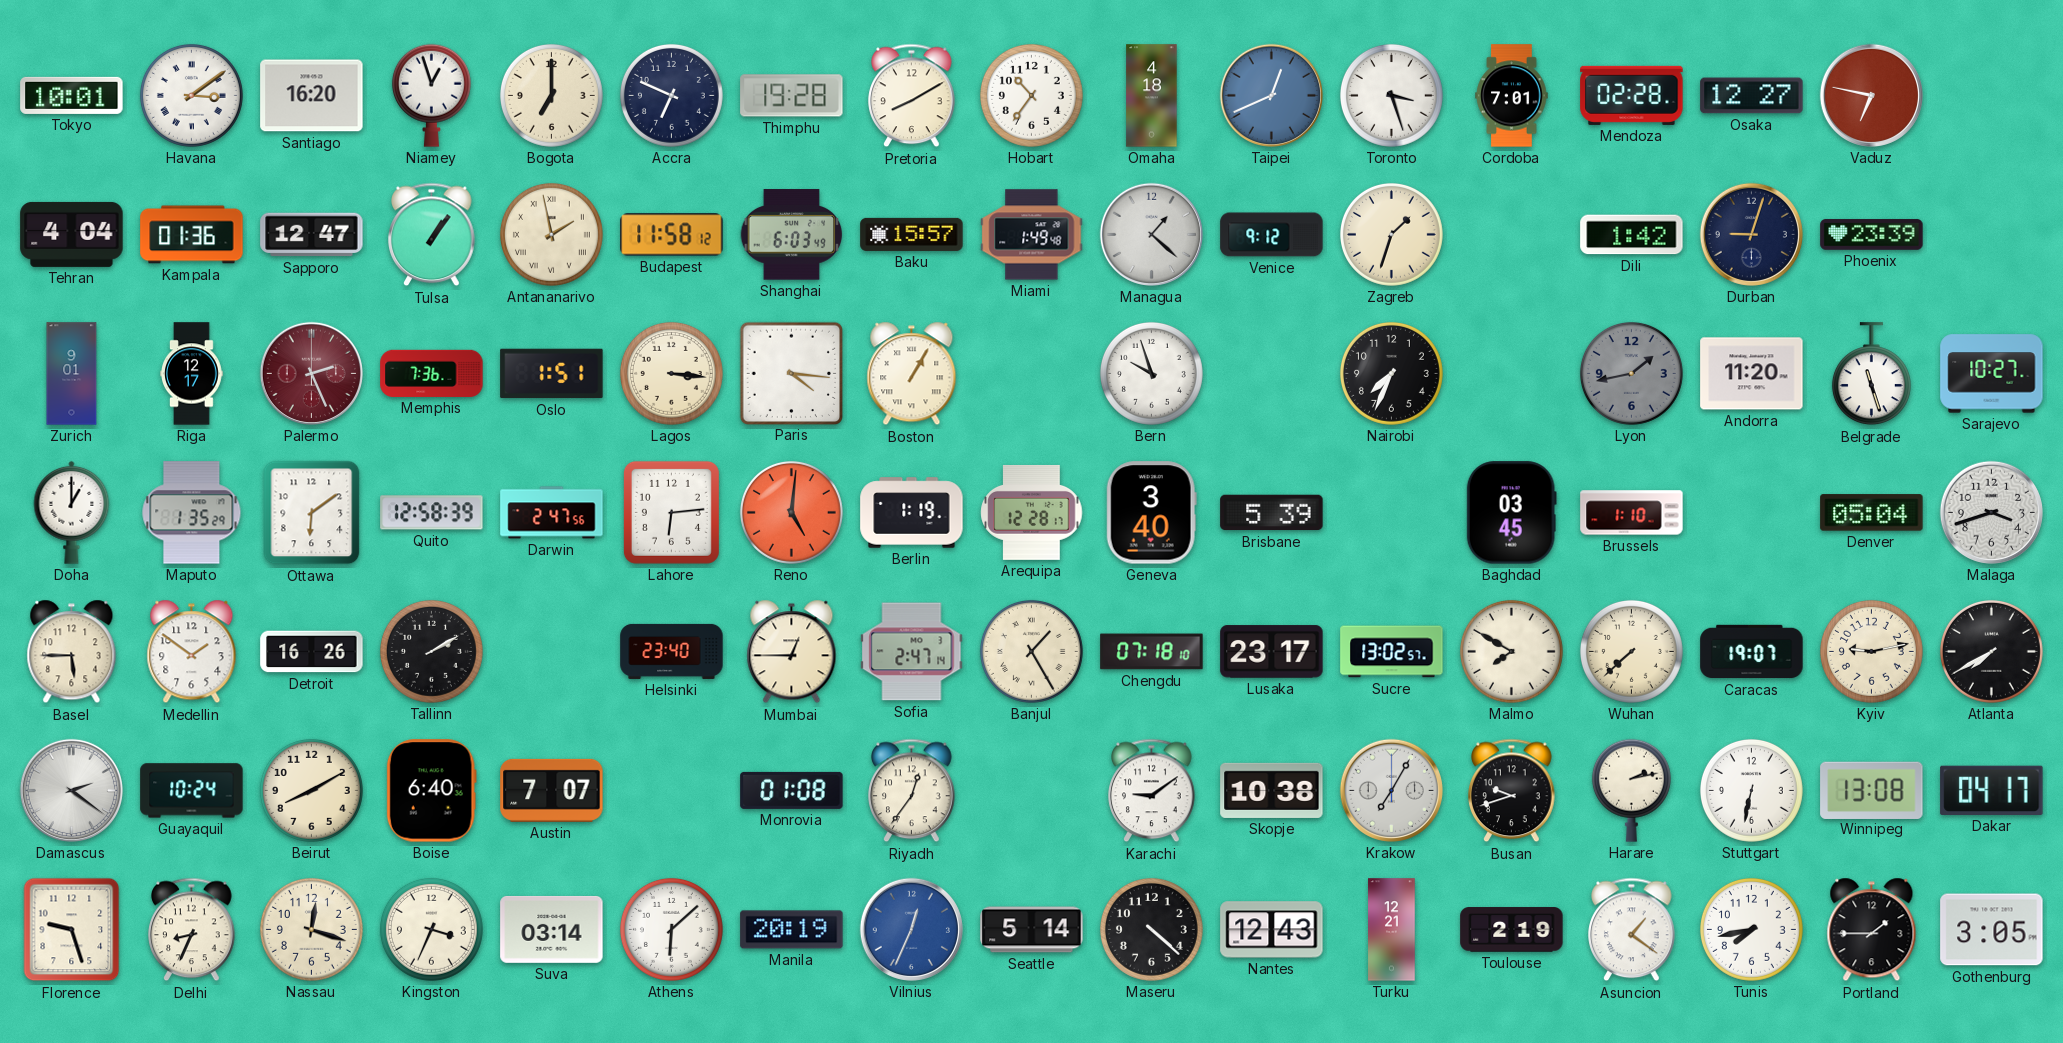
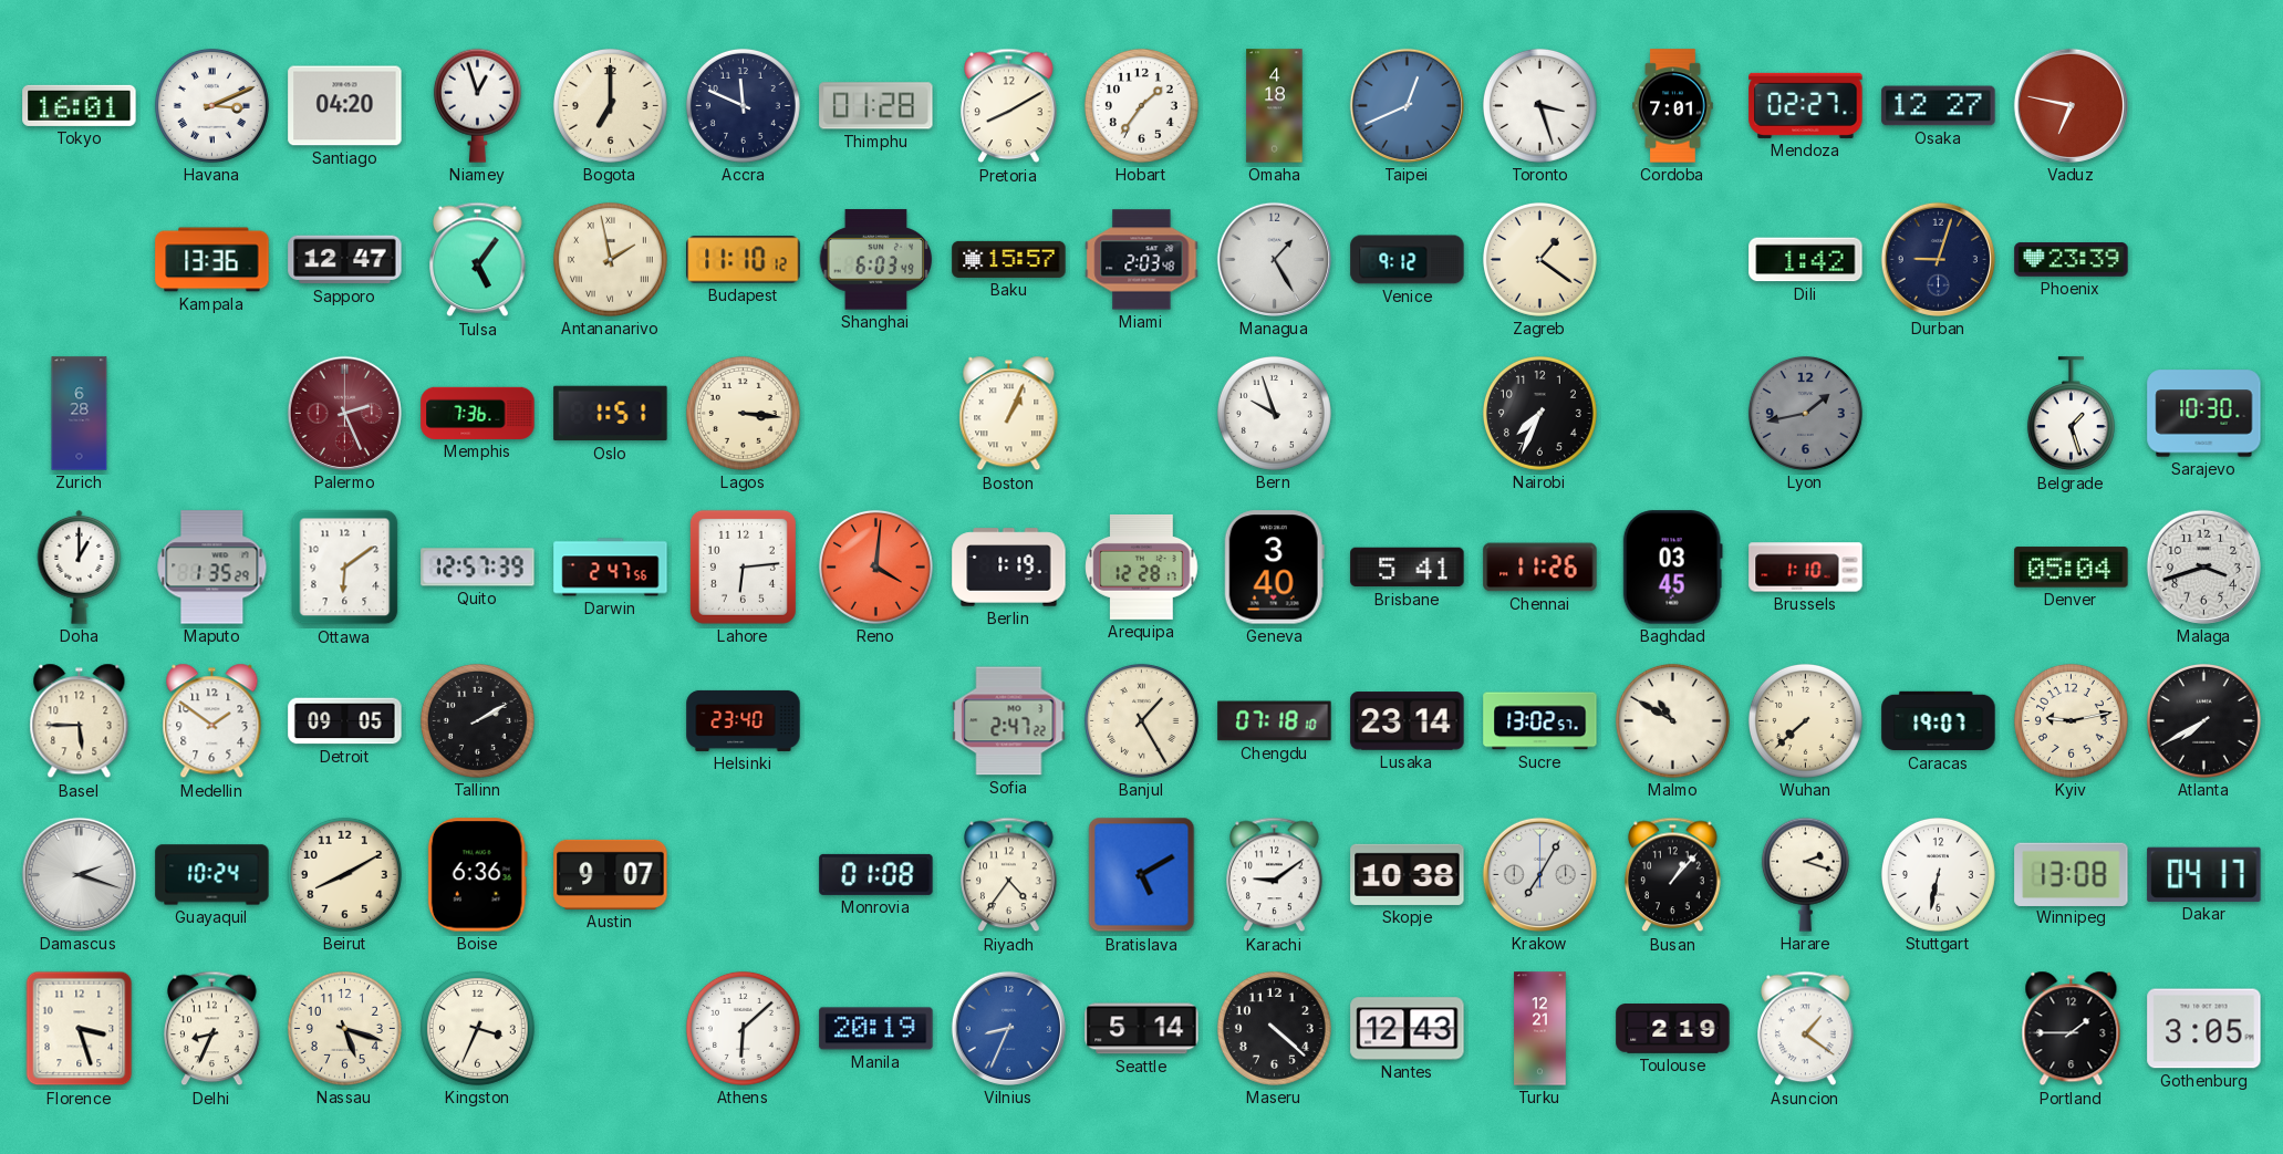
Tokyo: 10:01 -> 16:01
Havana: 3:09 -> 3:11
Santiago: 16:20 -> 04:20
Accra: 6:49 -> 11:49
Thimphu: 19:28 -> 01:28
Hobart: 10:36 -> 1:36
Mendoza: 02:28 -> 02:27
Tehran: 4:04 -> none
Kampala: 01:36 -> 13:36
Tulsa: 1:06 -> 5:06
Budapest: 11:58 -> 11:10
Miami: 1:49 -> 2:03
Managua: 1:22 -> 1:25
Zagreb: 1:33 -> 1:21
Zurich: 9:01 -> 6:28
Riga: 12:17 -> none
Paris: 4:16 -> none
Boston: 1:05 -> 1:04
Andorra: 11:20 -> none
Belgrade: 11:27 -> 1:27
Sarajevo: 10:27 -> 10:30
Quito: 12:58 -> 12:57
Reno: 5:01 -> 4:01
Brisbane: 5:39 -> 5:41
Chennai: none -> 11:26
Detroit: 16:26 -> 09:05
Mumbai: 12:45 -> none
Sofia: 2:47:14 -> 2:47:22
Lusaka: 23:17 -> 23:14
Malmo: 7:50 -> 10:50
Damascus: 2:21 -> 2:18
Boise: 6:40 -> 6:36
Austin: 7:07 -> 9:07
Riyadh: 12:36 -> 4:36
Bratislava: none -> 5:10
Busan: 9:42 -> 1:07
Harare: 2:13 -> 2:18
Florence: 9:27 -> 3:27
Nassau: 12:18 -> 5:18
Suva: 03:14 -> none
Vilnius: 12:34 -> 8:34
Tunis: 7:43 -> none
